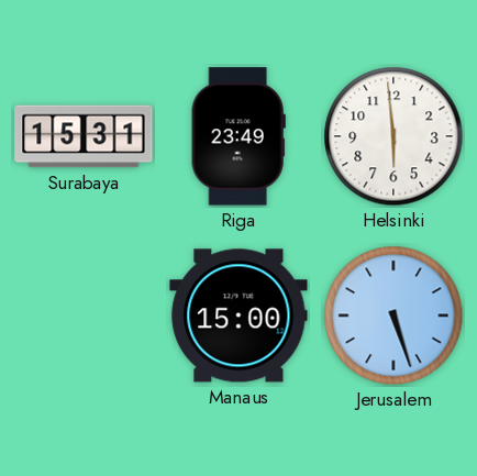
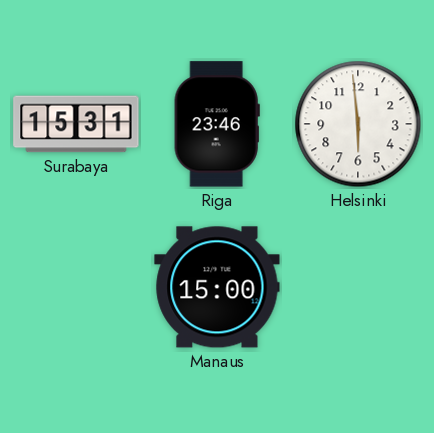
Riga: 23:49 -> 23:46
Jerusalem: 5:27 -> none
